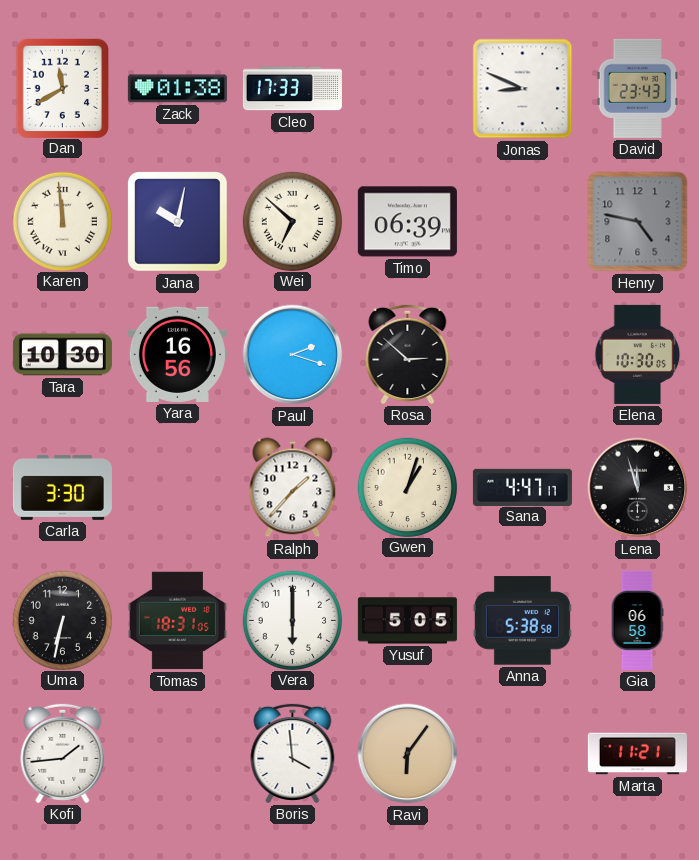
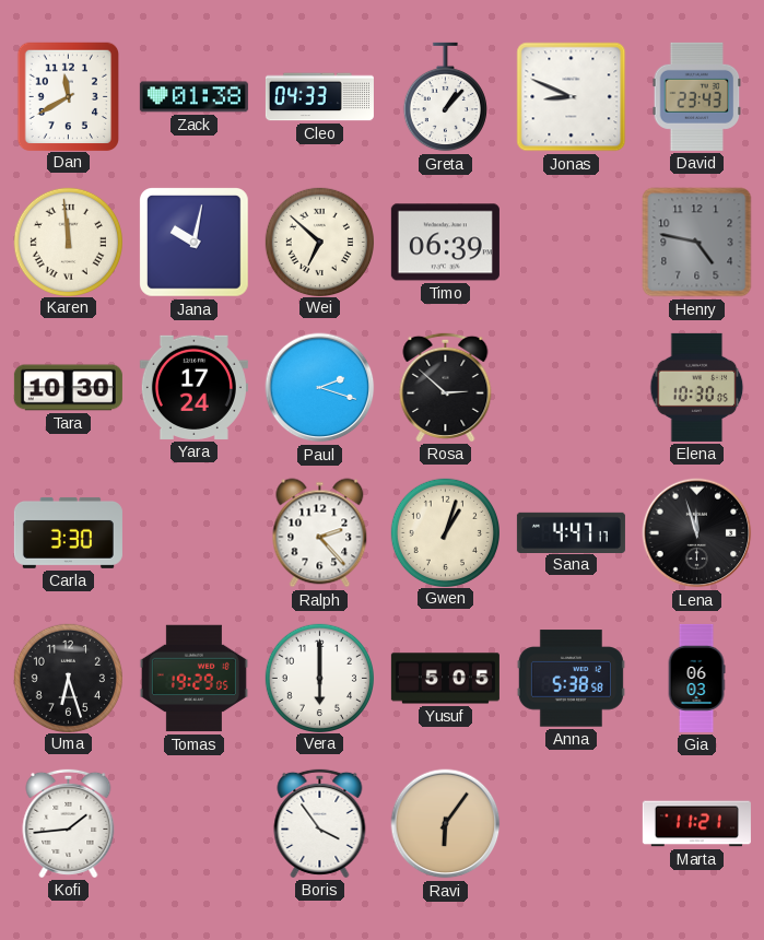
Cleo: 17:33 -> 04:33
Greta: none -> 1:07
Yara: 16:56 -> 17:24
Ralph: 1:37 -> 2:23
Uma: 6:32 -> 6:27
Tomas: 18:31 -> 19:29
Gia: 06:58 -> 06:03
Boris: 3:59 -> 3:54
